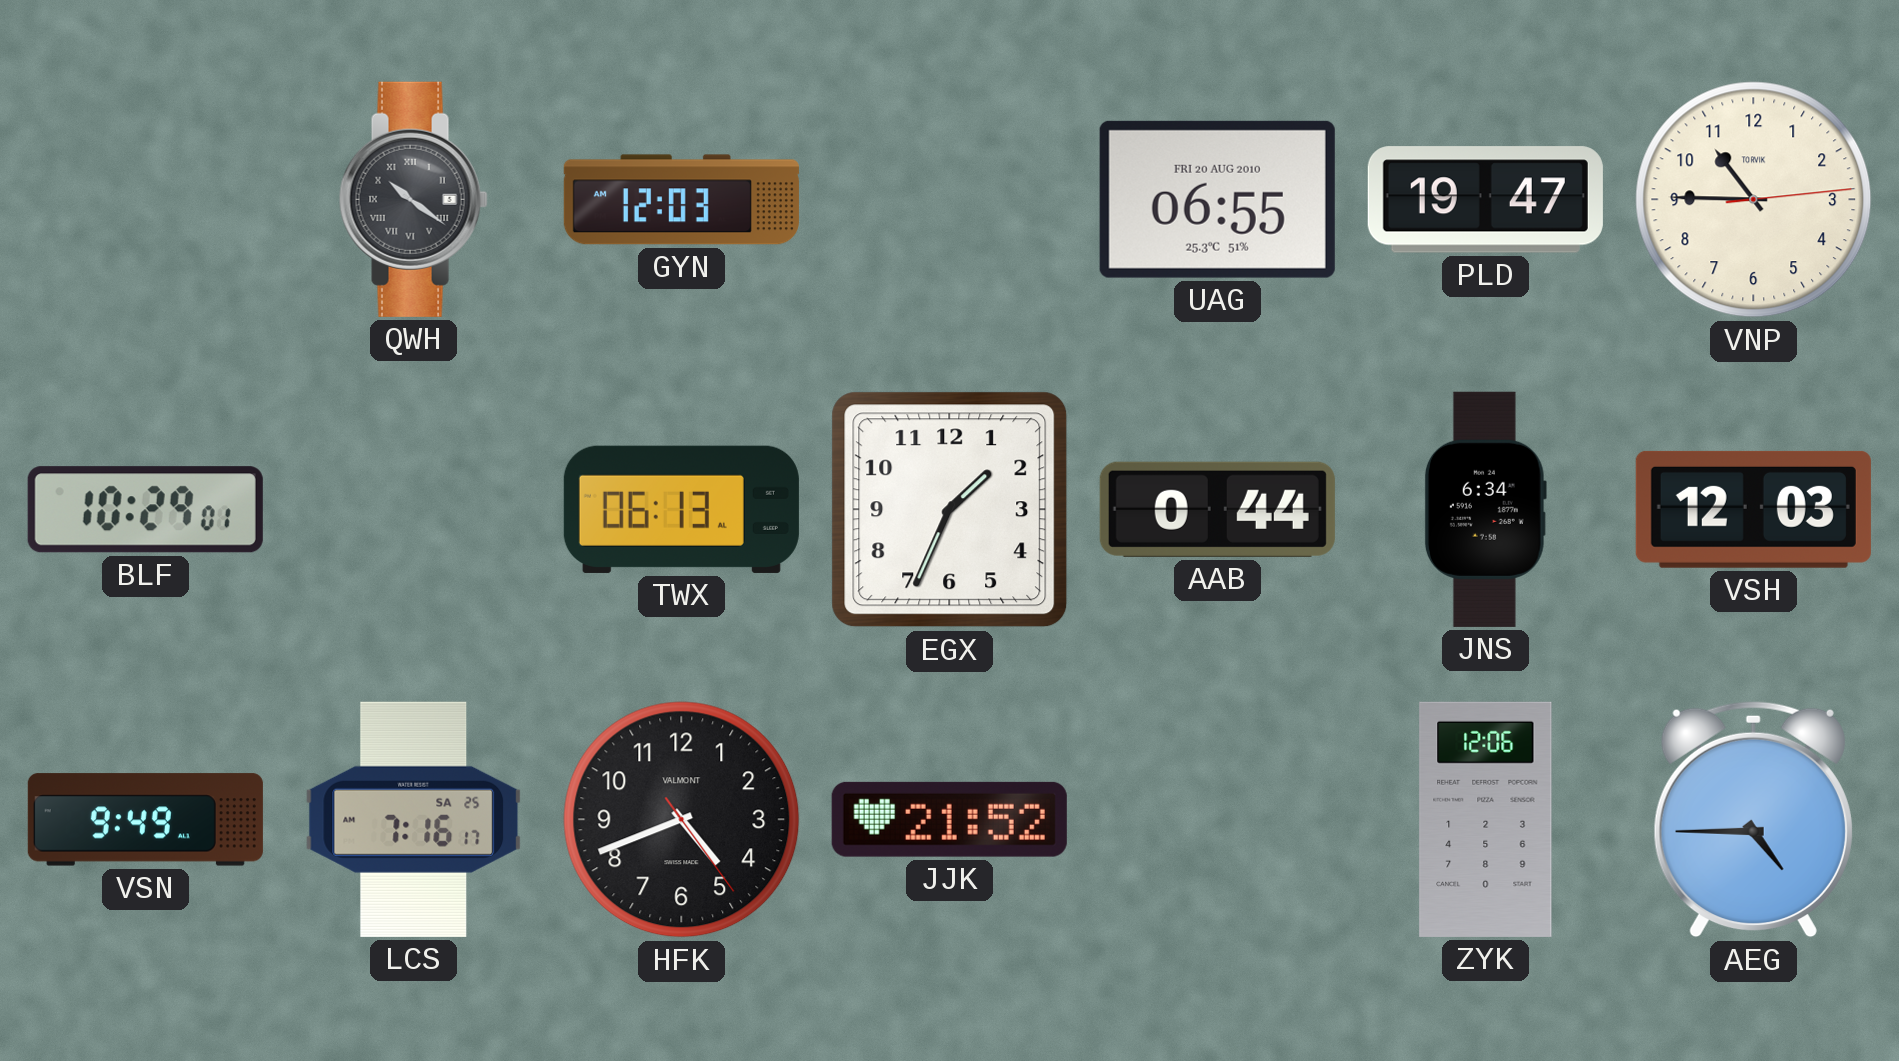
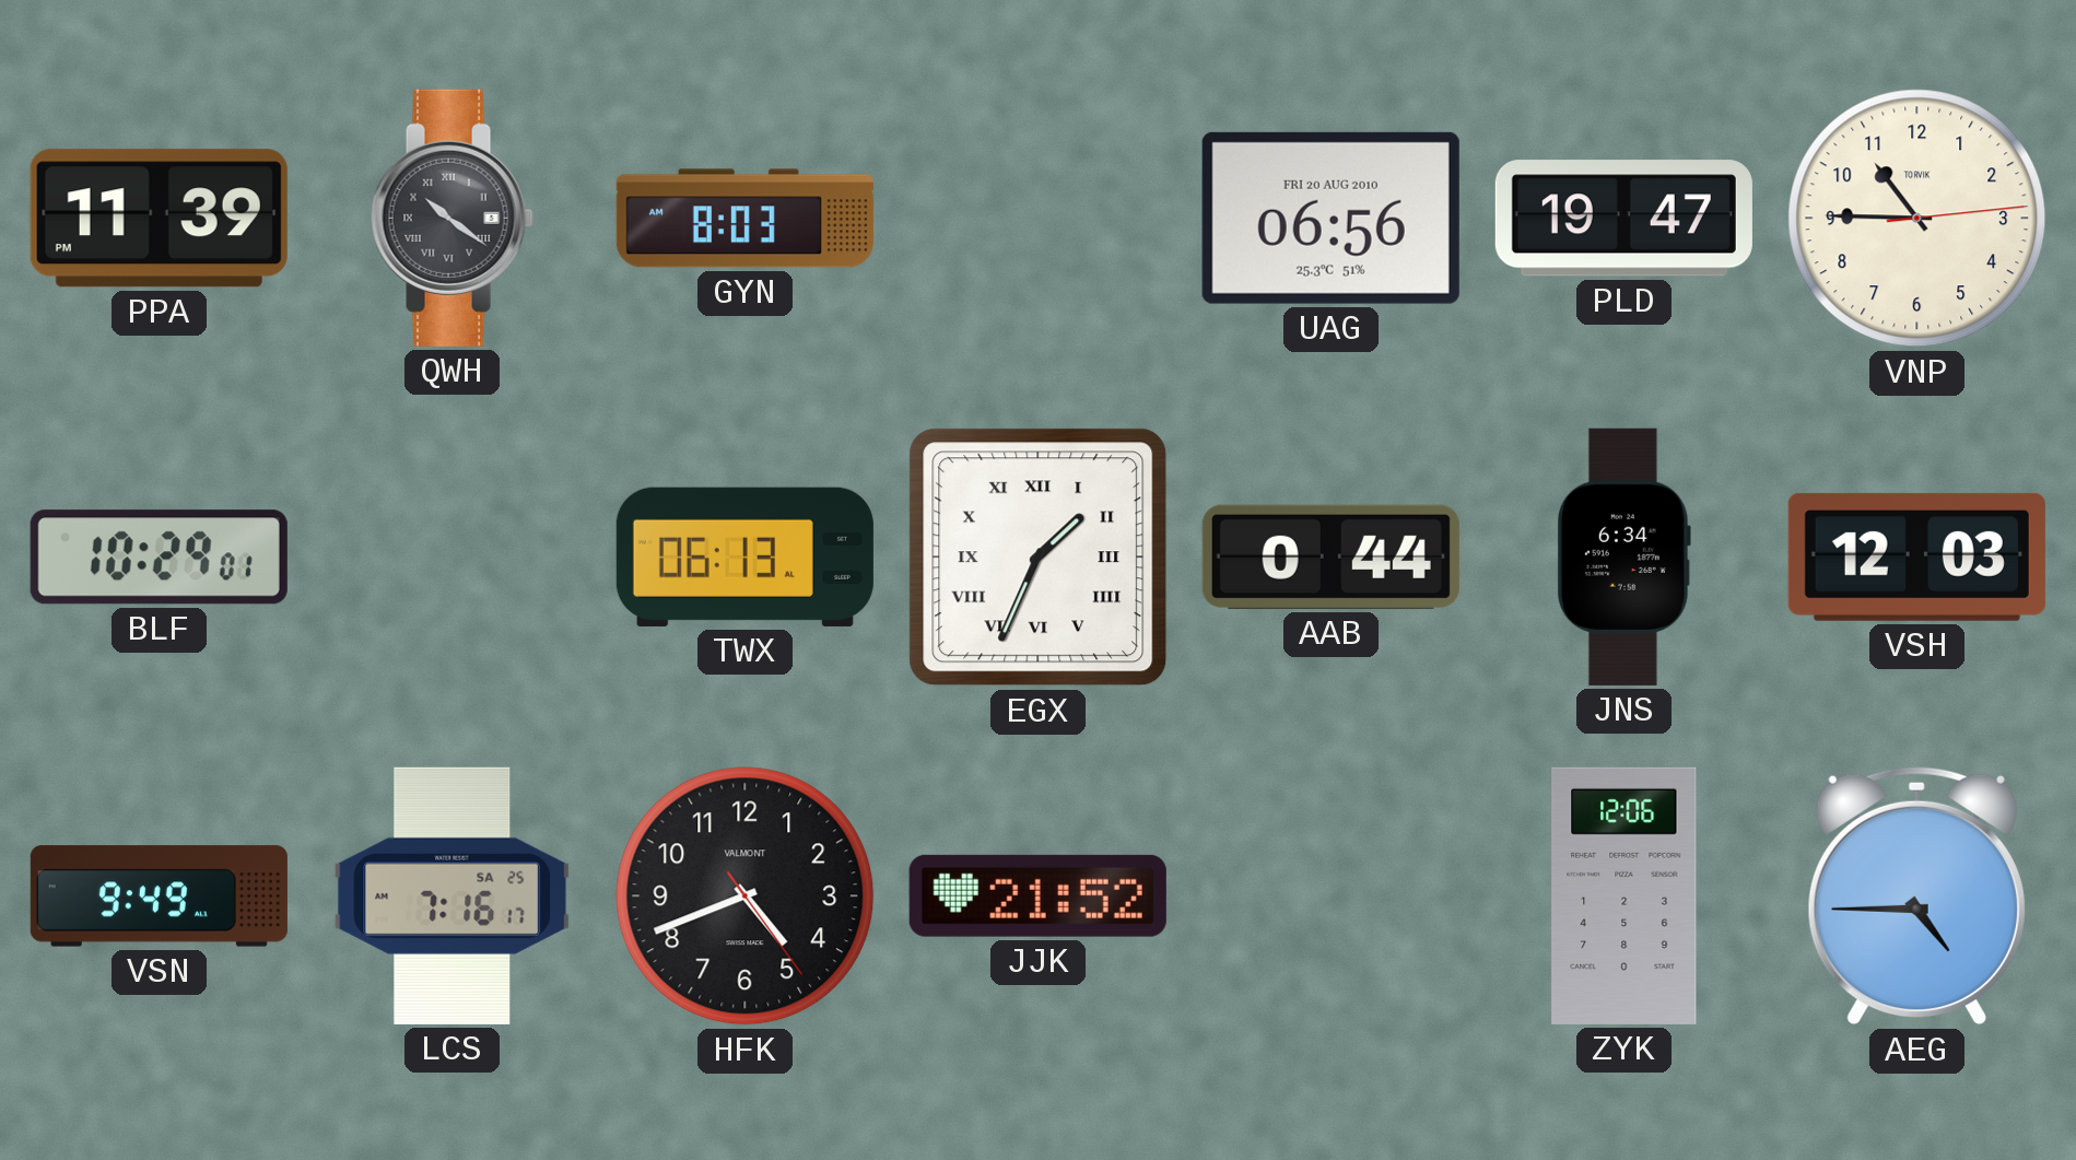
PPA: none -> 11:39
GYN: 12:03 -> 8:03
UAG: 06:55 -> 06:56
EGX numerals: Arabic -> Roman
